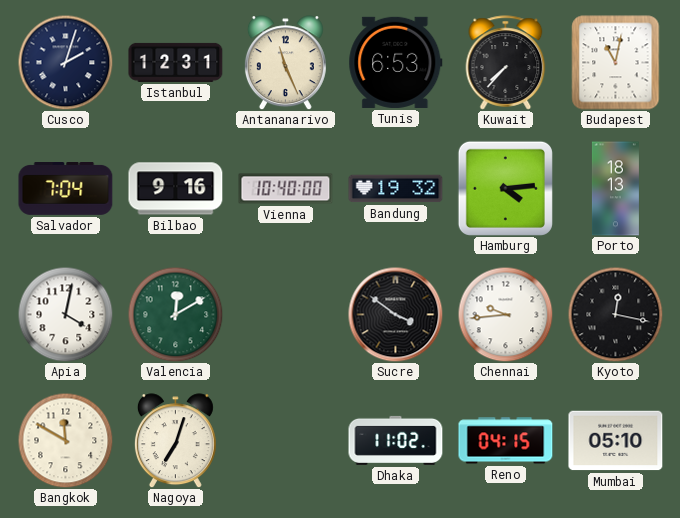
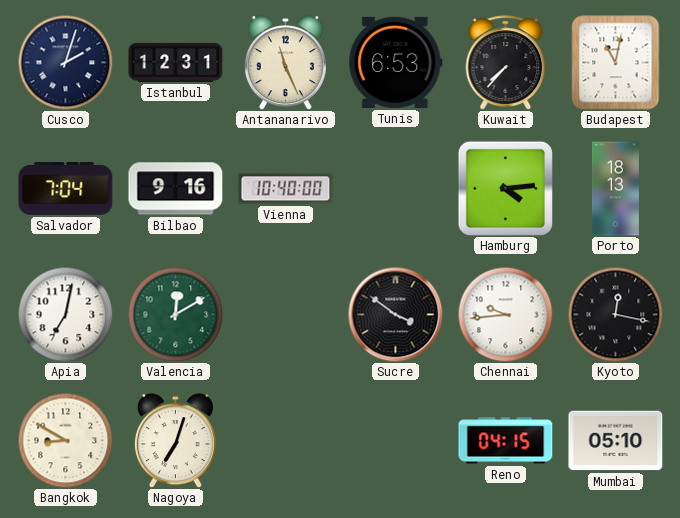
Bandung: 19:32 -> none
Apia: 4:02 -> 7:02
Bangkok: 11:50 -> 8:50
Dhaka: 11:02 -> none
